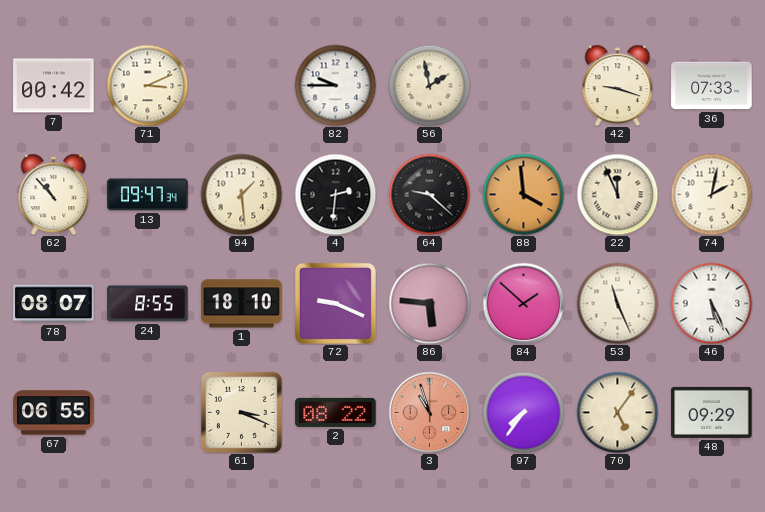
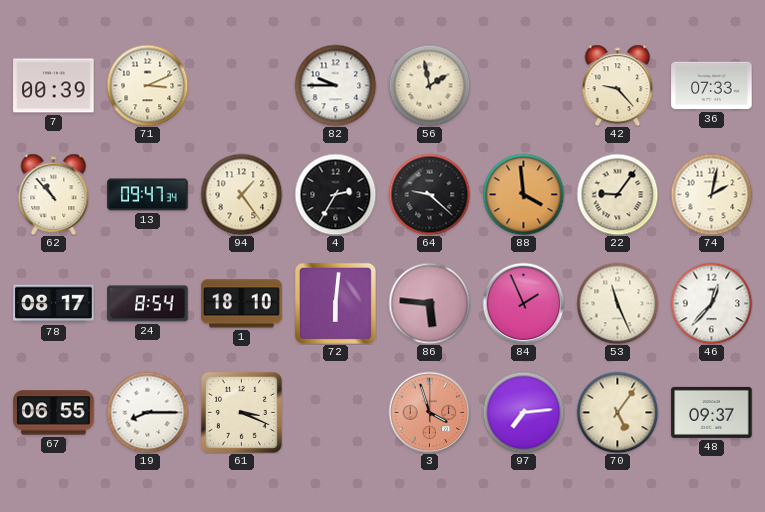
7: 00:42 -> 00:39
42: 9:18 -> 9:23
94: 1:29 -> 1:24
4: 2:31 -> 2:35
22: 11:56 -> 9:06
78: 08:07 -> 08:17
24: 8:55 -> 8:54
72: 9:19 -> 6:01
84: 1:52 -> 1:56
46: 5:26 -> 12:37
19: none -> 8:15
2: 08:22 -> none
3: 10:57 -> 3:57
97: 7:36 -> 7:14
48: 09:29 -> 09:37
